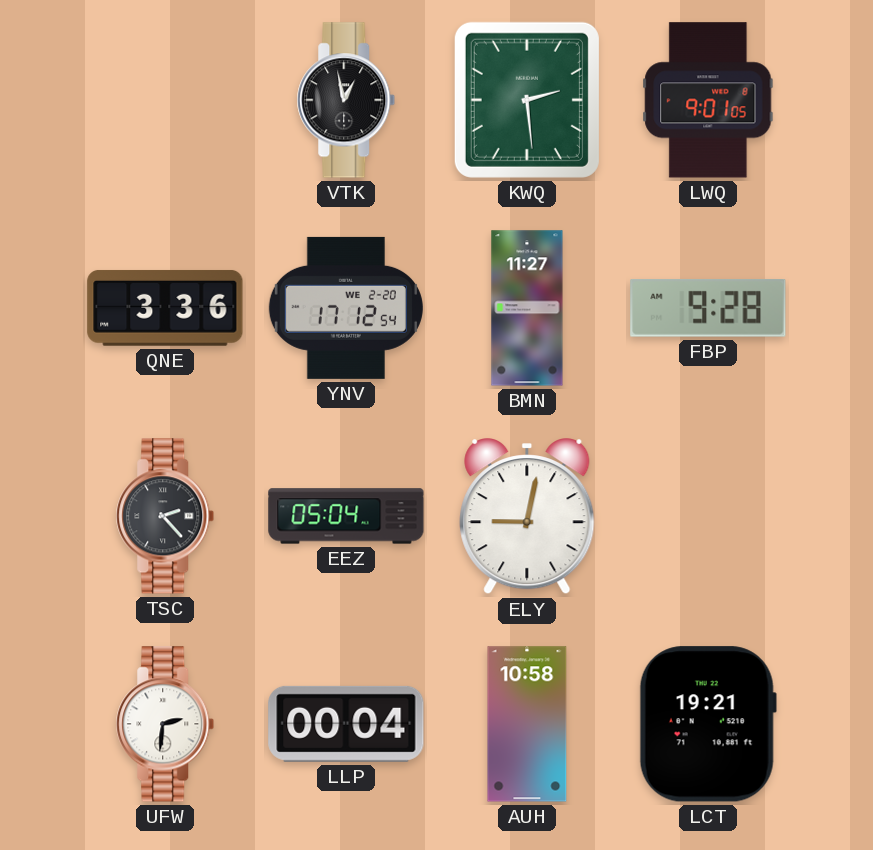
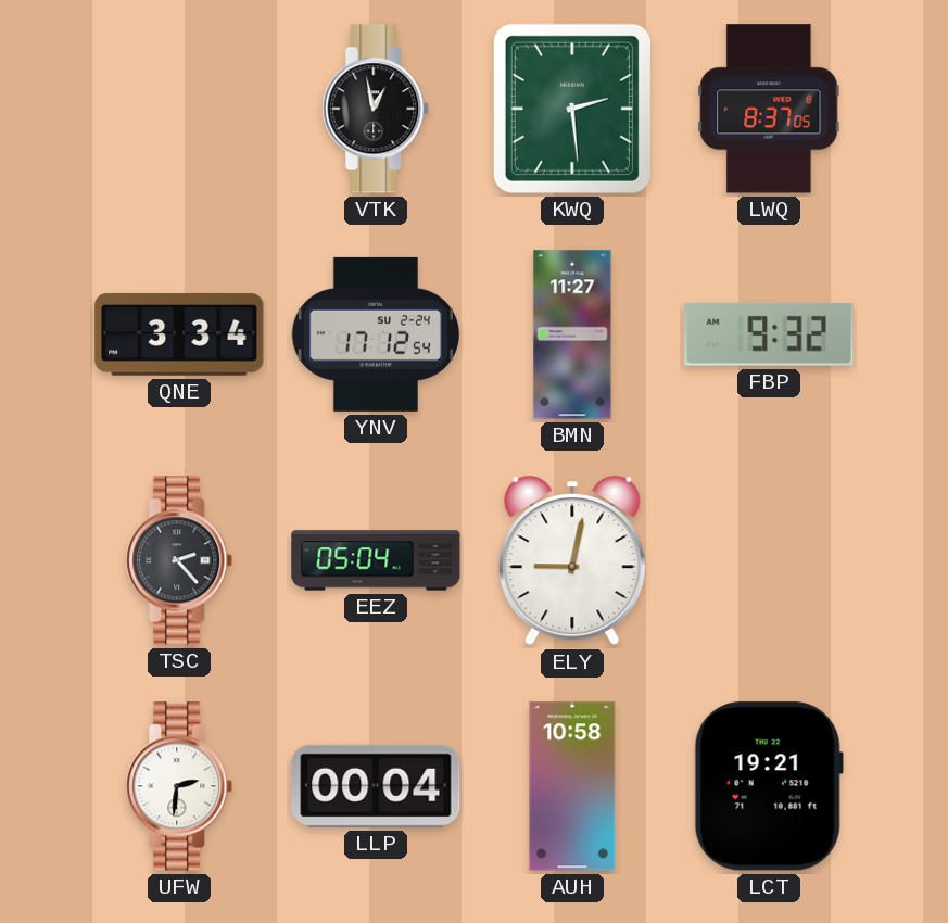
LWQ: 9:01 -> 8:37
QNE: 3:36 -> 3:34
YNV date: WE 2-20 -> SU 2-24
FBP: 9:28 -> 9:32
